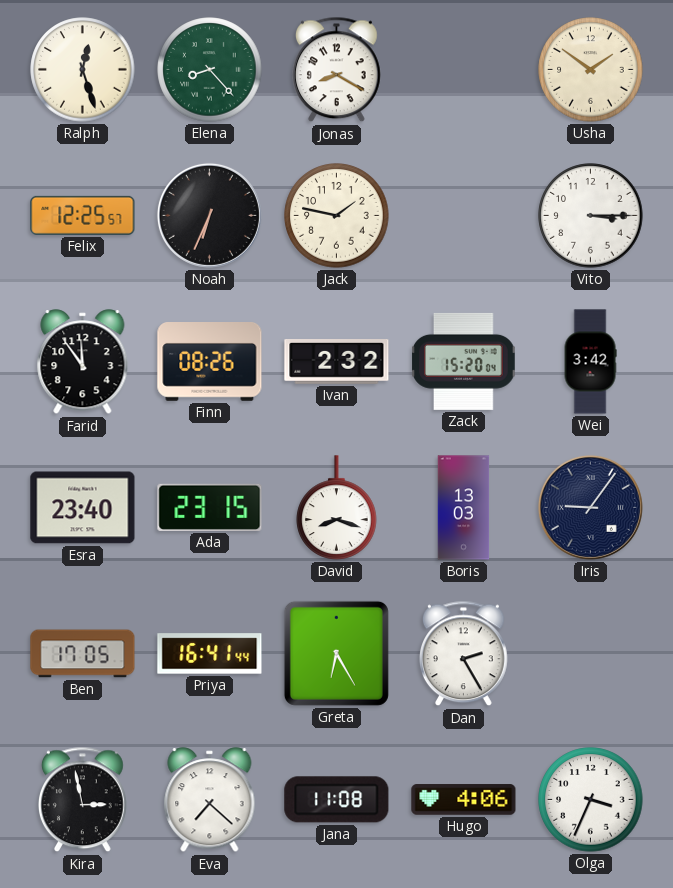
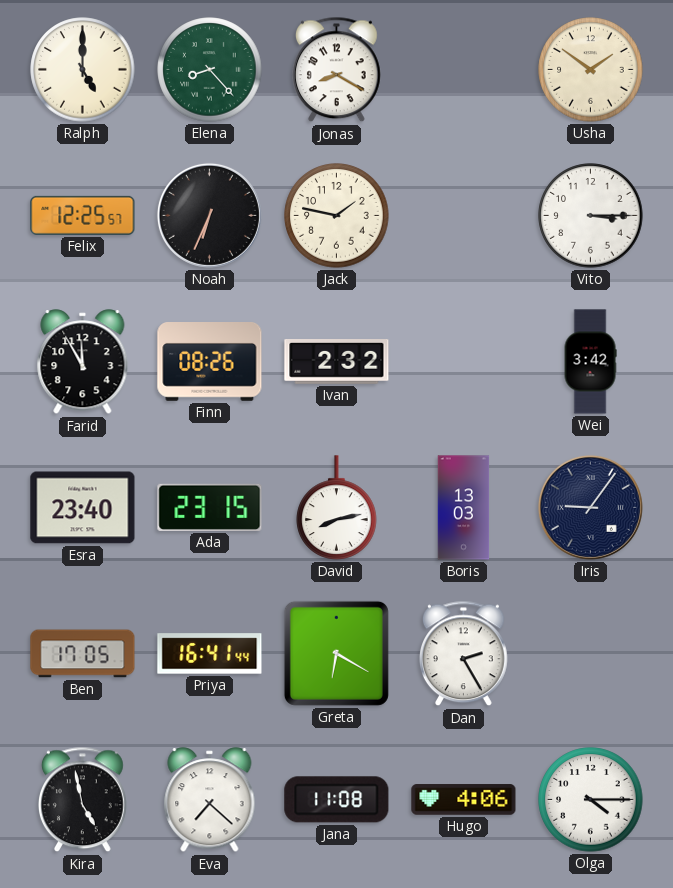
Ralph: 12:27 -> 5:00
Farid: 11:54 -> 11:55
Zack: 15:20 -> none
David: 8:18 -> 8:13
Greta: 6:25 -> 6:20
Kira: 2:58 -> 4:58
Olga: 3:34 -> 4:15
